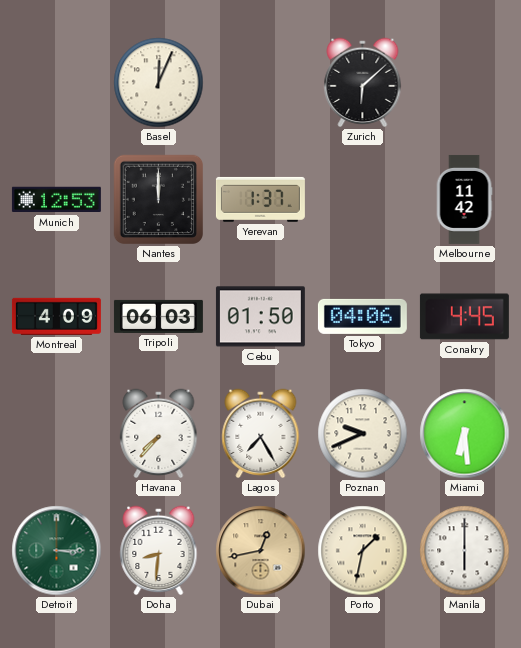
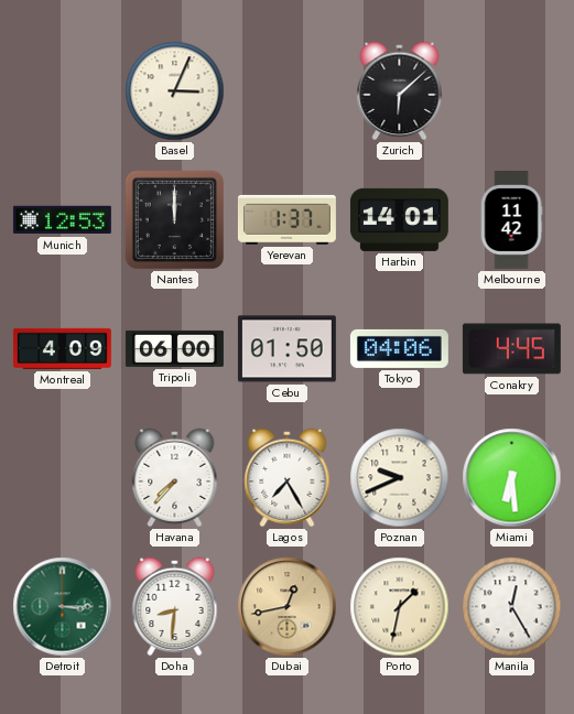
Basel: 12:04 -> 3:04
Harbin: none -> 14:01
Tripoli: 06:03 -> 06:00
Manila: 6:00 -> 12:25
